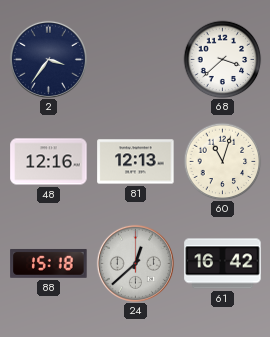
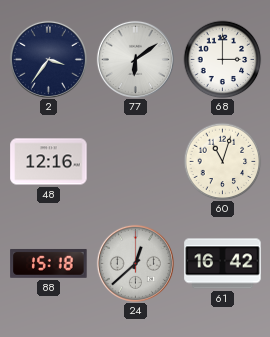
77: none -> 6:09
68: 3:38 -> 3:00
81: 12:13 -> none
